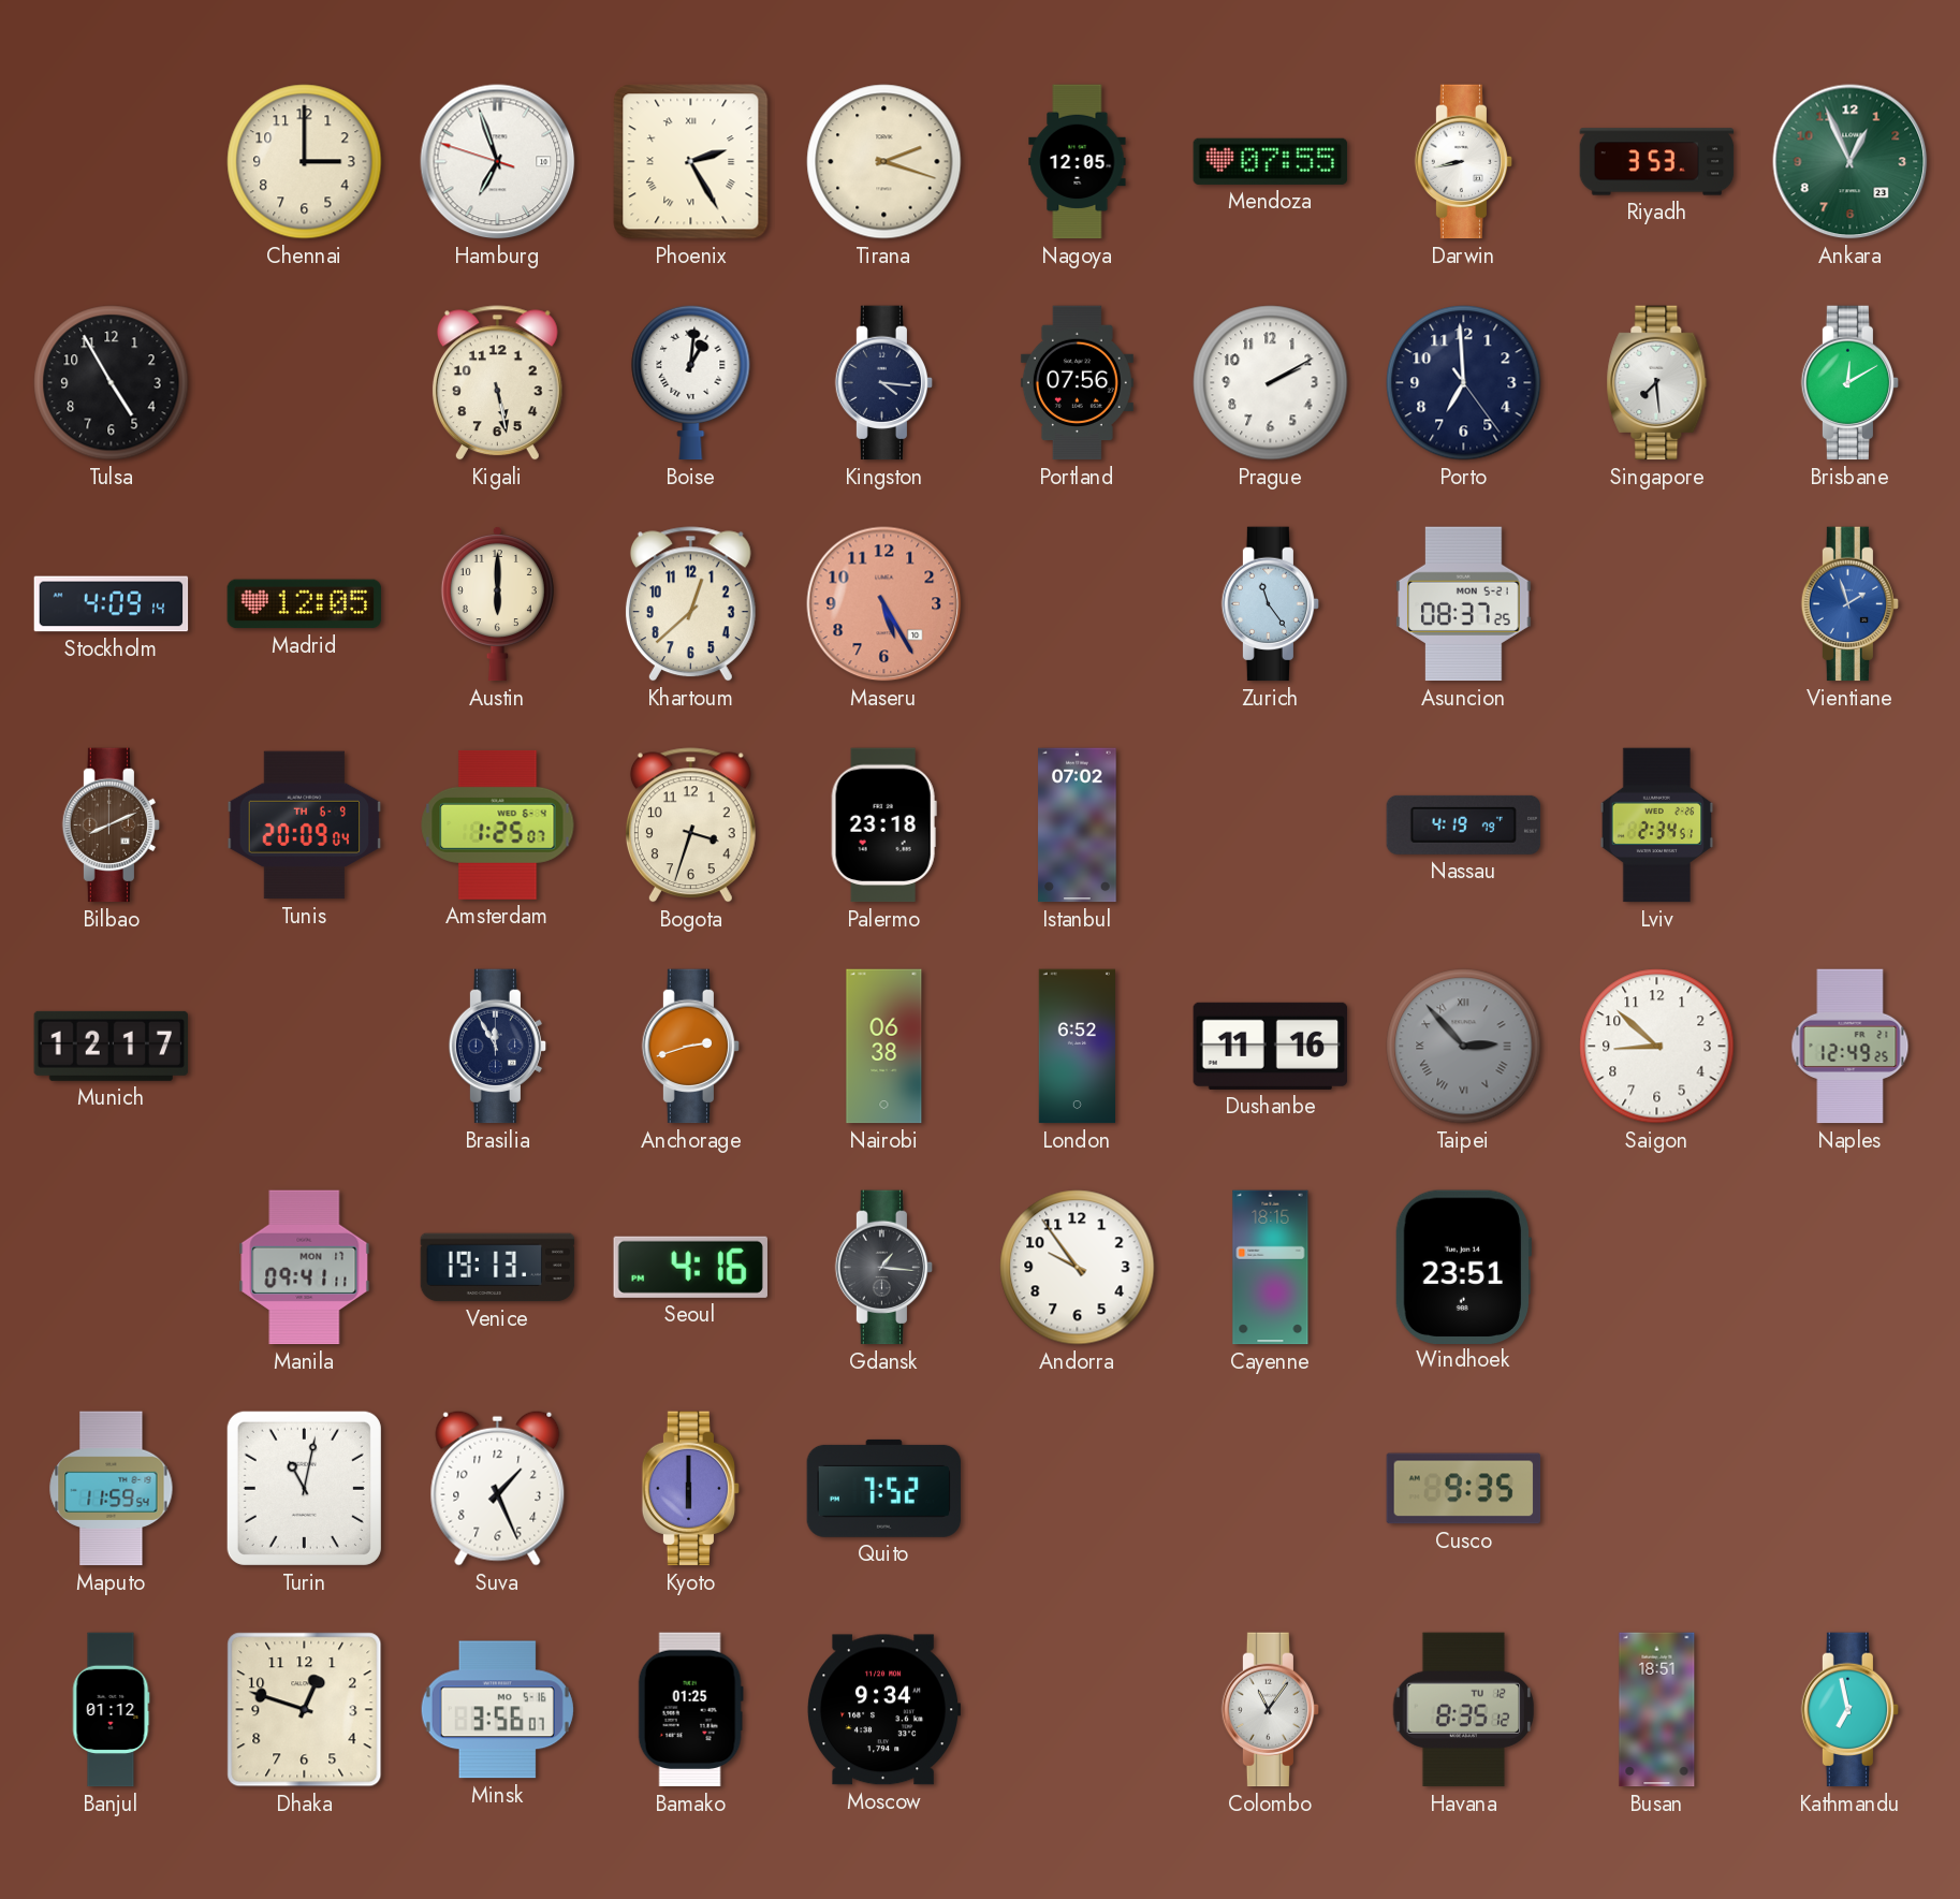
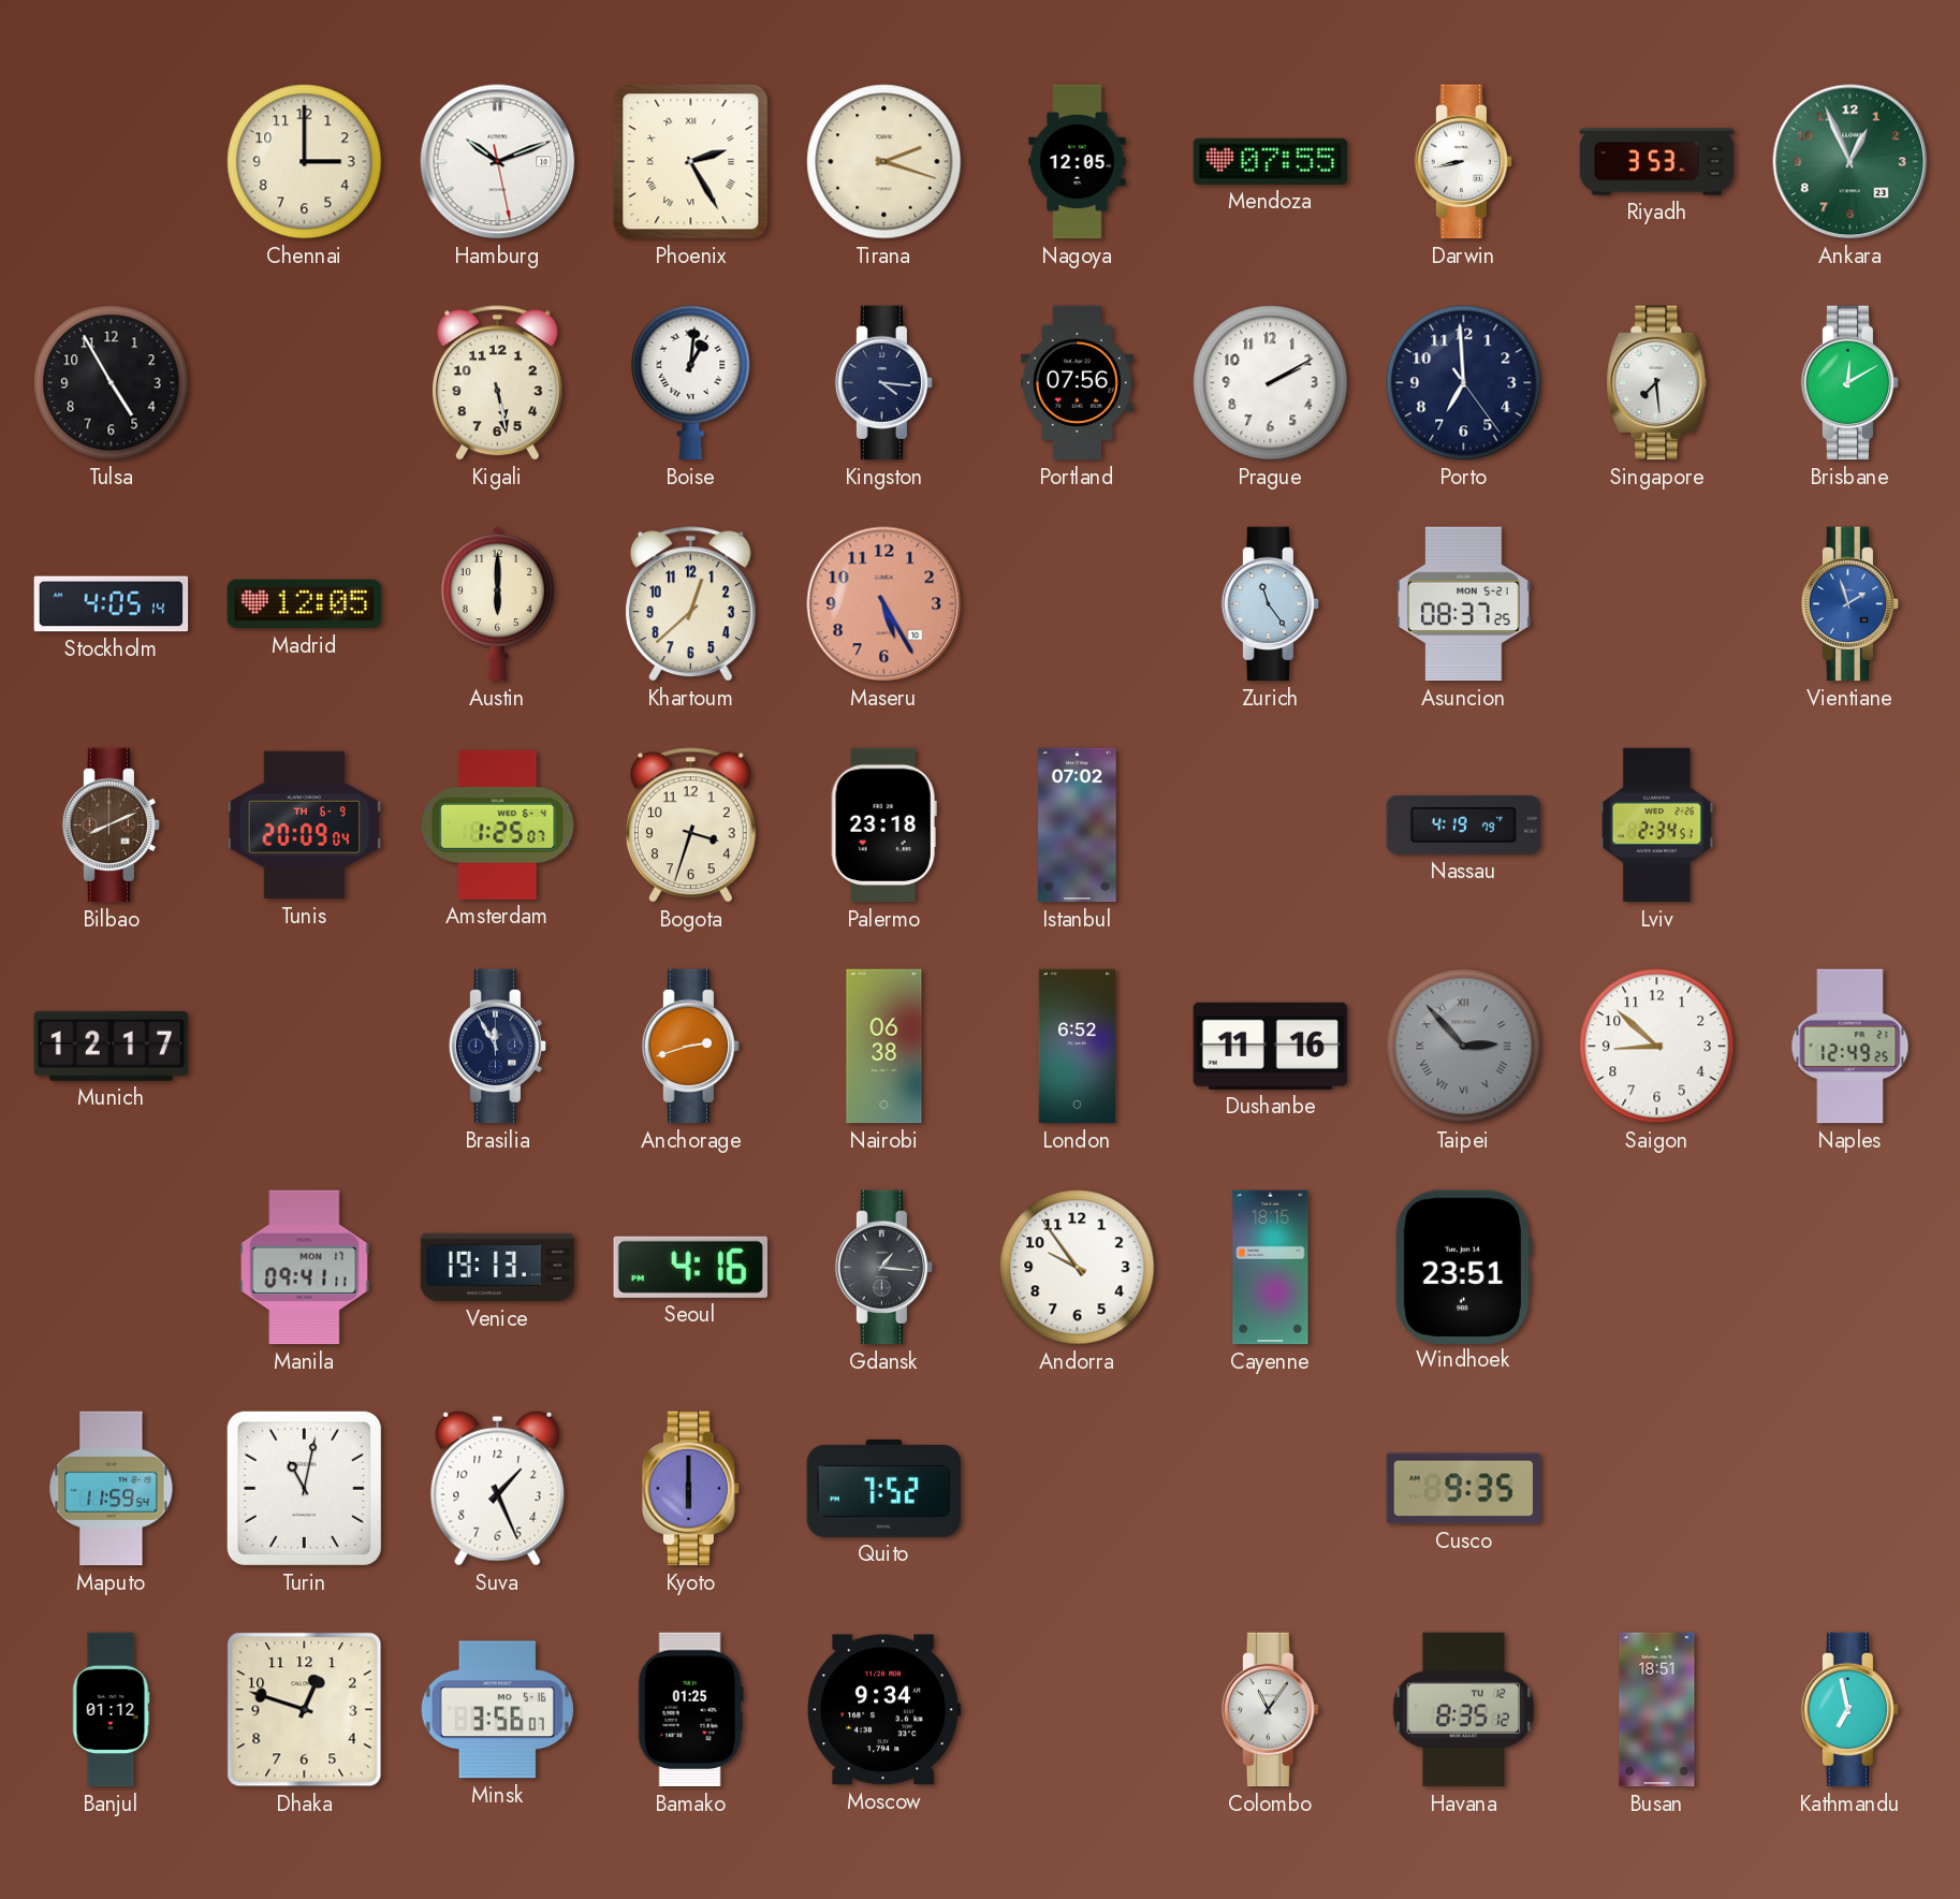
Hamburg: 6:56 -> 10:11
Stockholm: 4:09 -> 4:05
